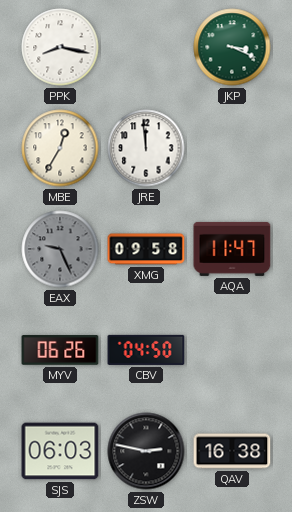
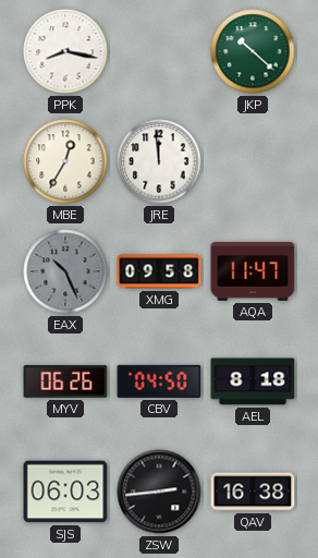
JKP: 3:19 -> 10:22
EAX: 9:26 -> 10:26
AEL: none -> 8:18
ZSW: 2:47 -> 2:44
